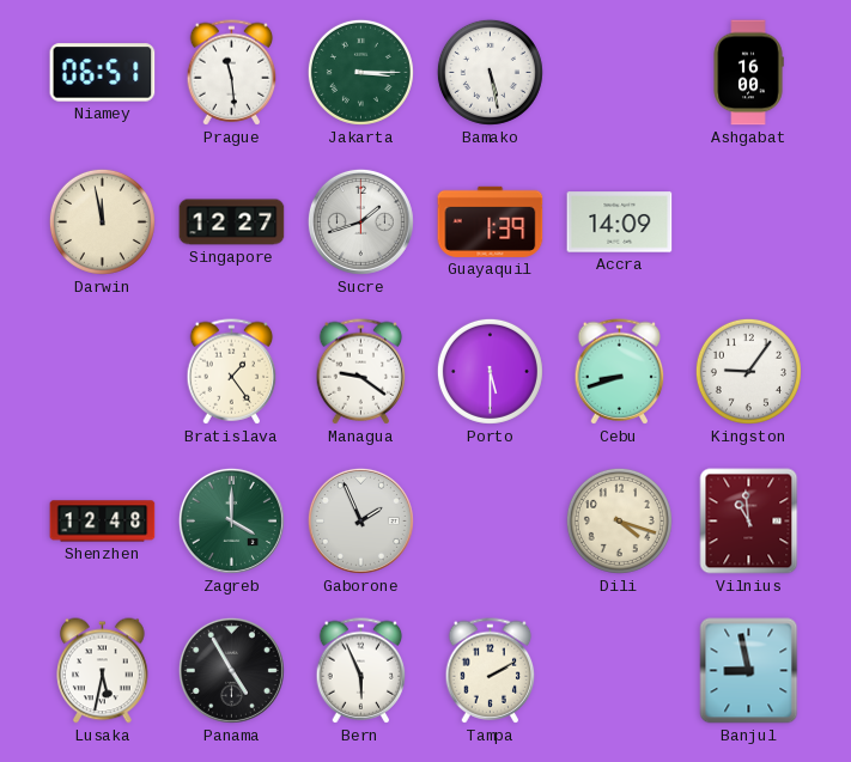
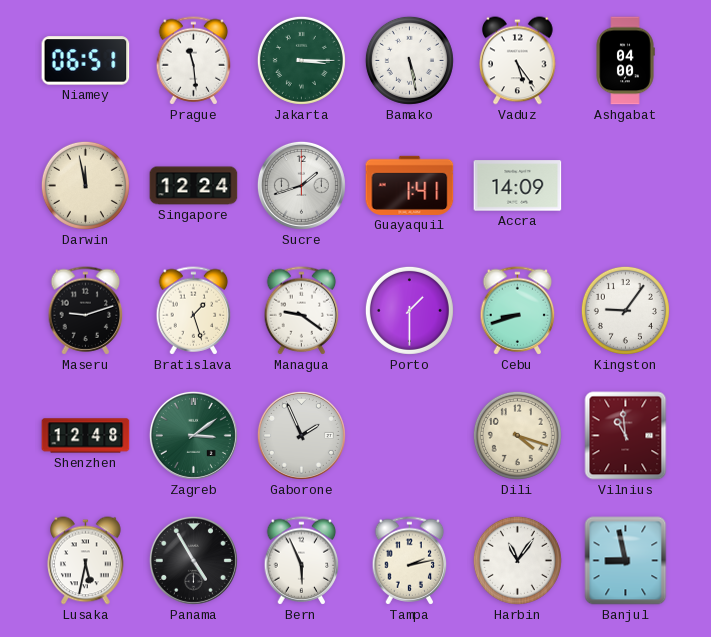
Vaduz: none -> 5:24
Ashgabat: 16:00 -> 04:00
Singapore: 12:27 -> 12:24
Guayaquil: 1:39 -> 1:41
Maseru: none -> 9:12
Bratislava: 1:24 -> 1:27
Porto: 5:30 -> 1:30
Zagreb: 4:00 -> 3:09
Tampa: 2:10 -> 2:13
Harbin: none -> 11:06
